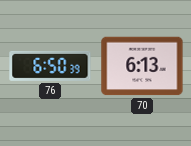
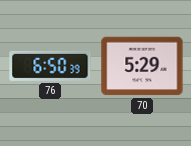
70: 6:13 -> 5:29
